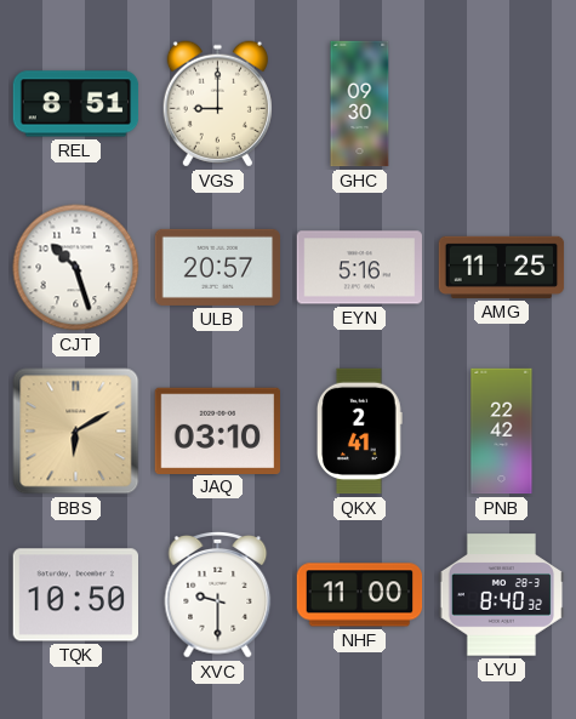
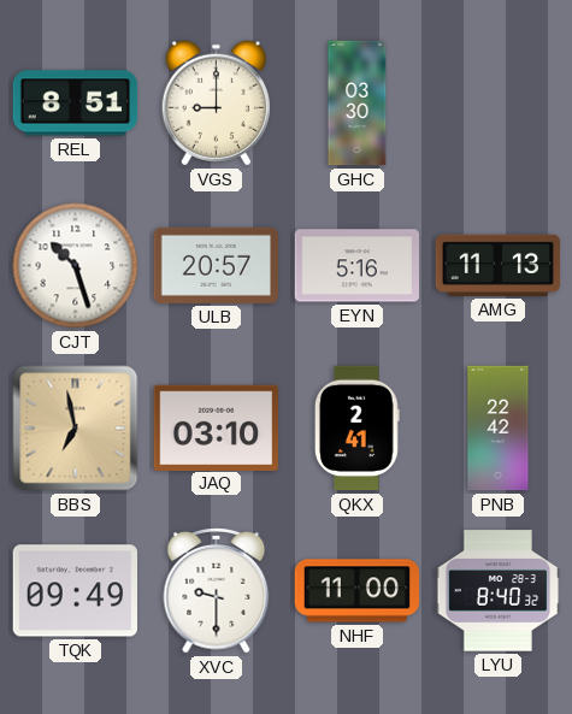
GHC: 09:30 -> 03:30
AMG: 11:25 -> 11:13
BBS: 6:10 -> 6:58
TQK: 10:50 -> 09:49
